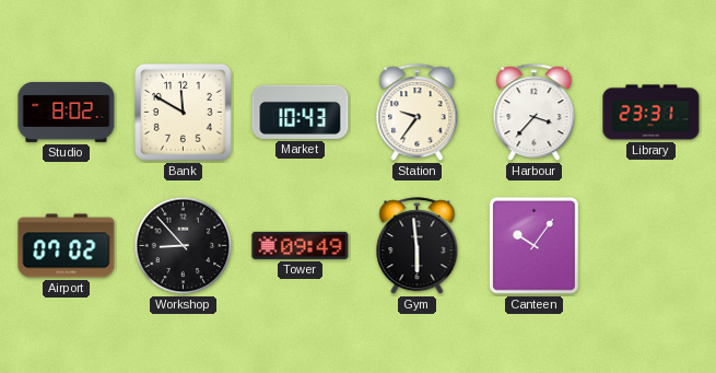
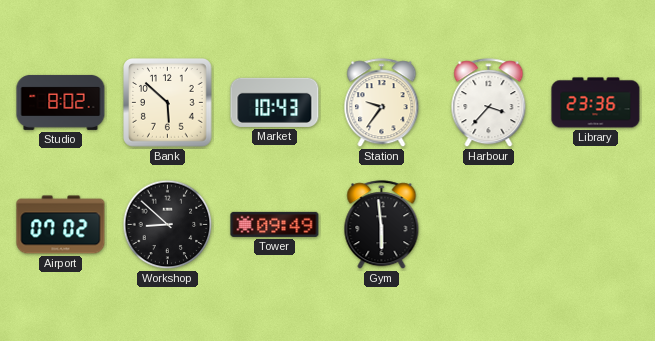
Bank: 11:50 -> 5:52
Library: 23:31 -> 23:36
Workshop: 8:53 -> 8:52
Canteen: 10:06 -> none
